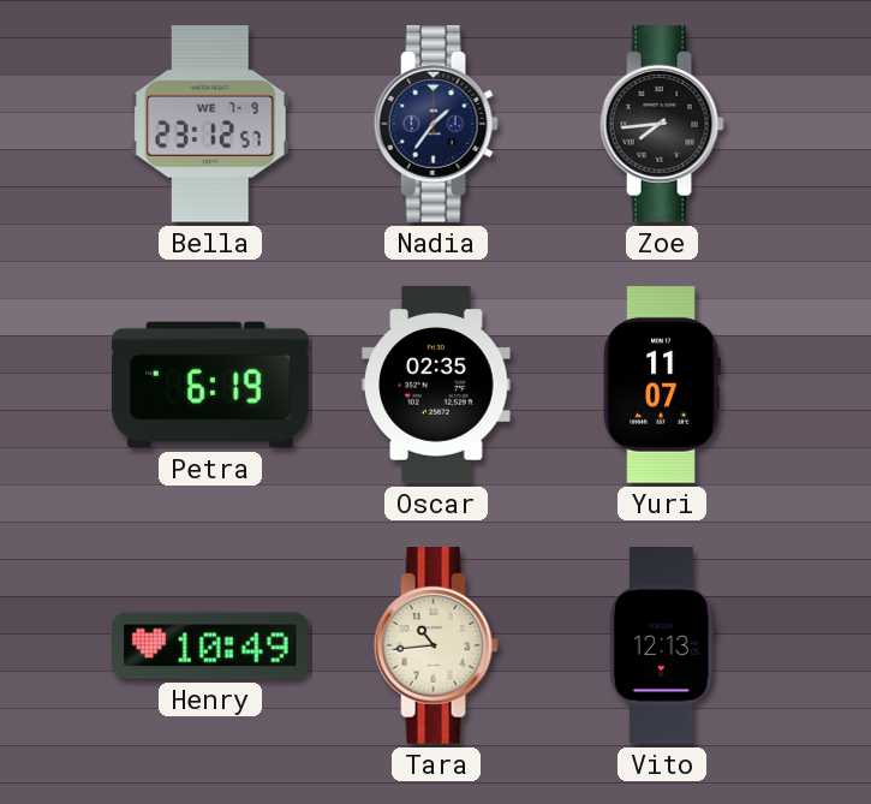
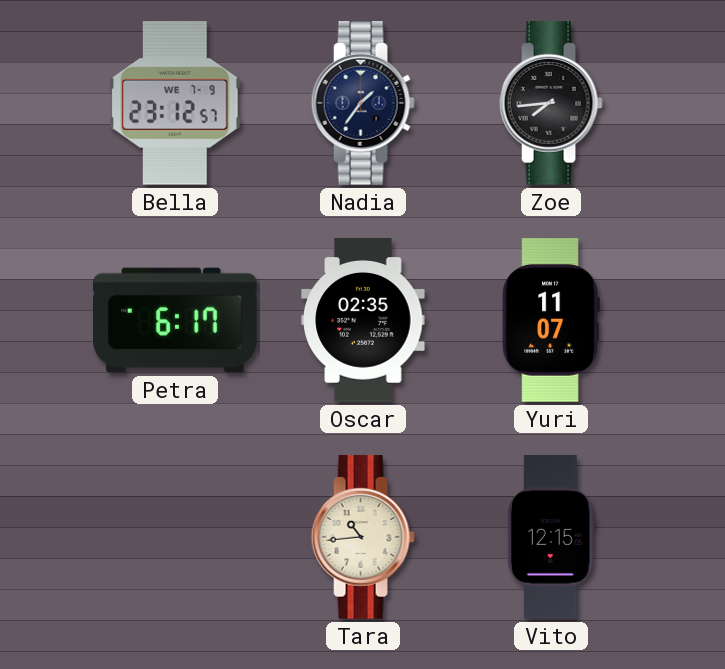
Petra: 6:19 -> 6:17
Henry: 10:49 -> none
Vito: 12:13 -> 12:15
